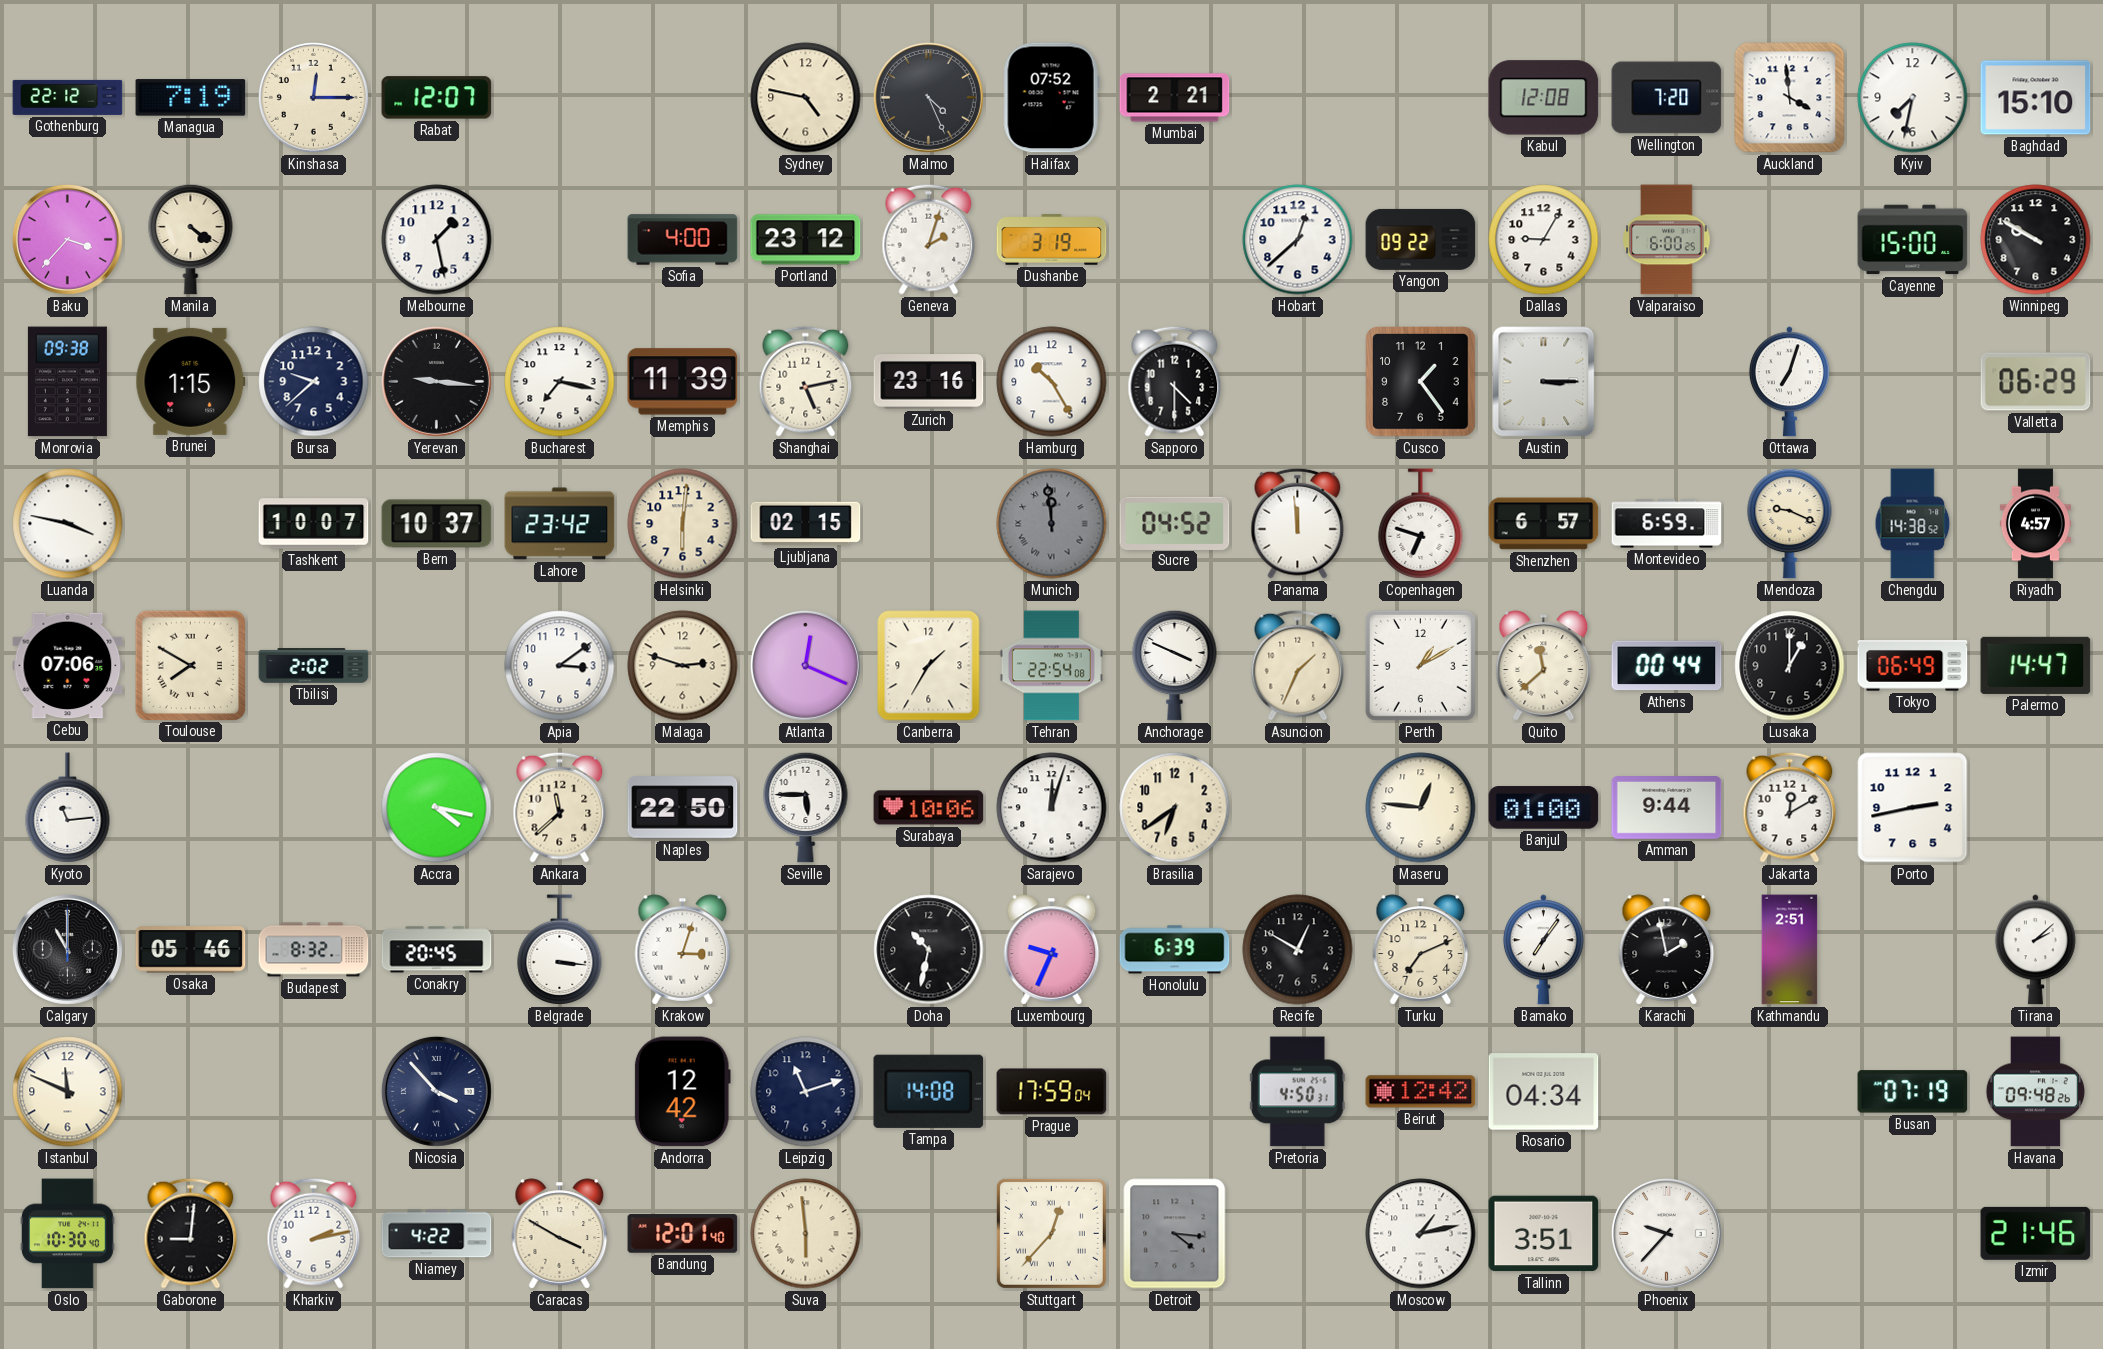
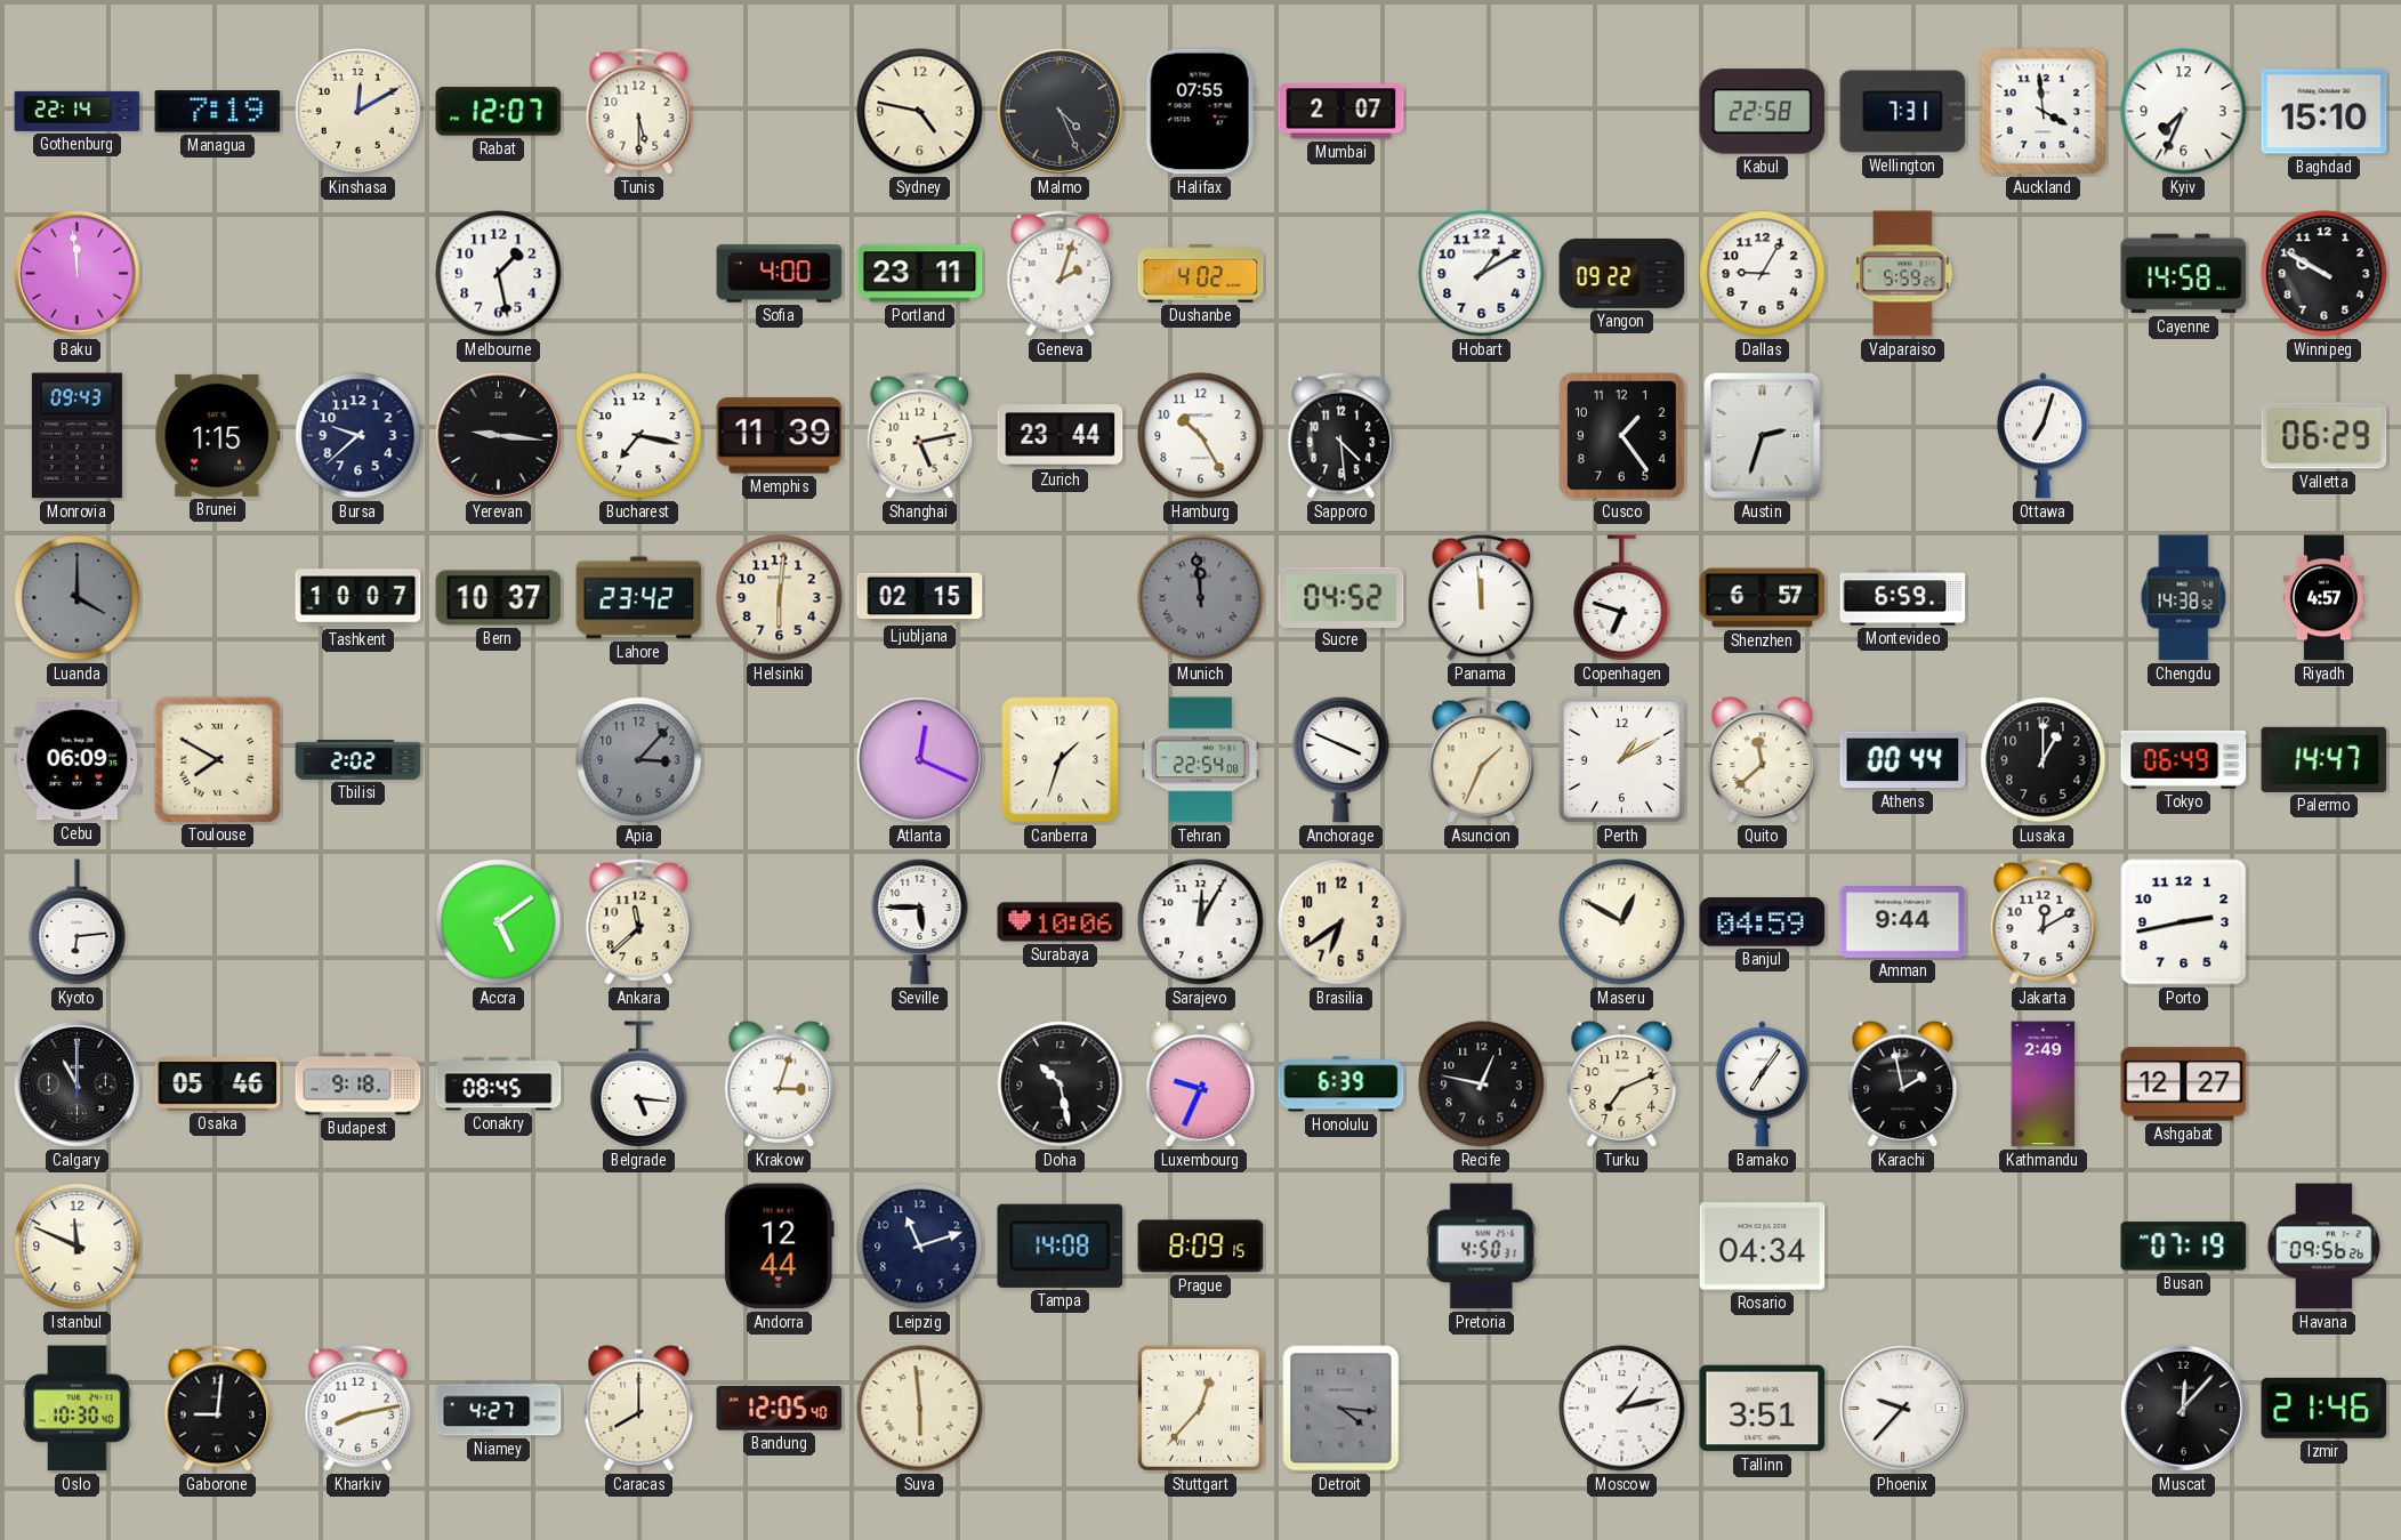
Gothenburg: 22:12 -> 22:14
Kinshasa: 12:15 -> 12:10
Tunis: none -> 5:30
Halifax: 07:52 -> 07:55
Mumbai: 2:21 -> 2:07
Kabul: 12:08 -> 22:58
Wellington: 7:20 -> 7:31
Kyiv: 7:32 -> 7:34
Baku: 3:37 -> 11:59
Manila: 4:21 -> none
Portland: 23:12 -> 23:11
Dushanbe: 3:19 -> 4:02
Hobart: 12:38 -> 1:10
Valparaiso: 6:00 -> 5:59
Cayenne: 15:00 -> 14:58
Monrovia: 09:38 -> 09:43
Zurich: 23:16 -> 23:44
Sapporo: 4:30 -> 4:29
Austin: 3:15 -> 2:33
Luanda: 3:47 -> 4:00
Luanda dial: white -> grey
Mendoza: 9:19 -> none
Cebu: 07:06 -> 06:09
Apia: 3:09 -> 3:07
Apia dial: white -> grey
Malaga: 2:48 -> none
Canberra: 1:35 -> 1:33
Kyoto: 11:14 -> 6:14
Accra: 4:17 -> 5:09
Naples: 22:50 -> none
Sarajevo: 12:03 -> 12:05
Maseru: 12:46 -> 12:50
Banjul: 01:00 -> 04:59
Budapest: 8:32 -> 9:18
Conakry: 20:45 -> 08:45
Belgrade: 3:16 -> 5:16
Doha: 10:32 -> 10:28
Recife: 12:50 -> 12:47
Kathmandu: 2:51 -> 2:49
Ashgabat: none -> 12:27
Tirana: 2:08 -> none
Nicosia: 3:53 -> none
Andorra: 12:42 -> 12:44
Prague: 17:59 -> 8:09
Beirut: 12:42 -> none
Havana: 09:48 -> 09:56
Kharkiv: 2:13 -> 8:13
Niamey: 4:22 -> 4:27
Caracas: 3:50 -> 8:00
Bandung: 12:01 -> 12:05
Muscat: none -> 12:07
